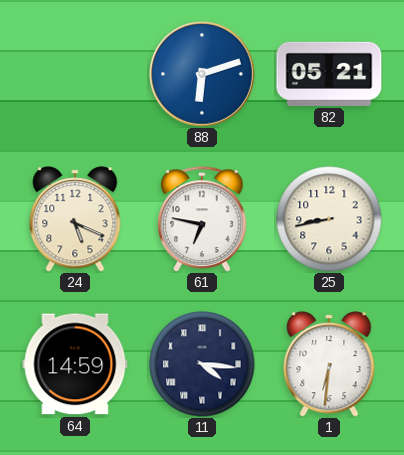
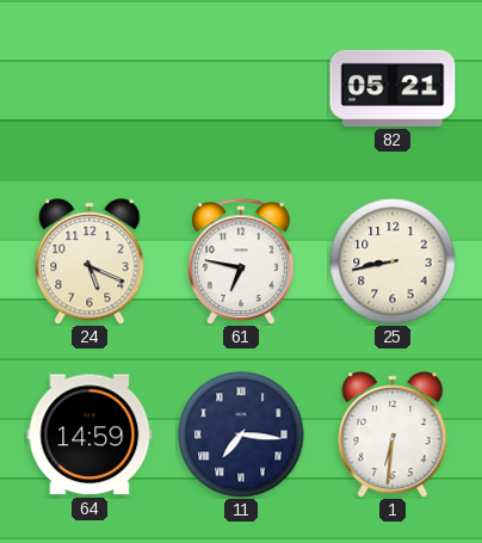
88: 6:12 -> none
11: 4:16 -> 7:16
